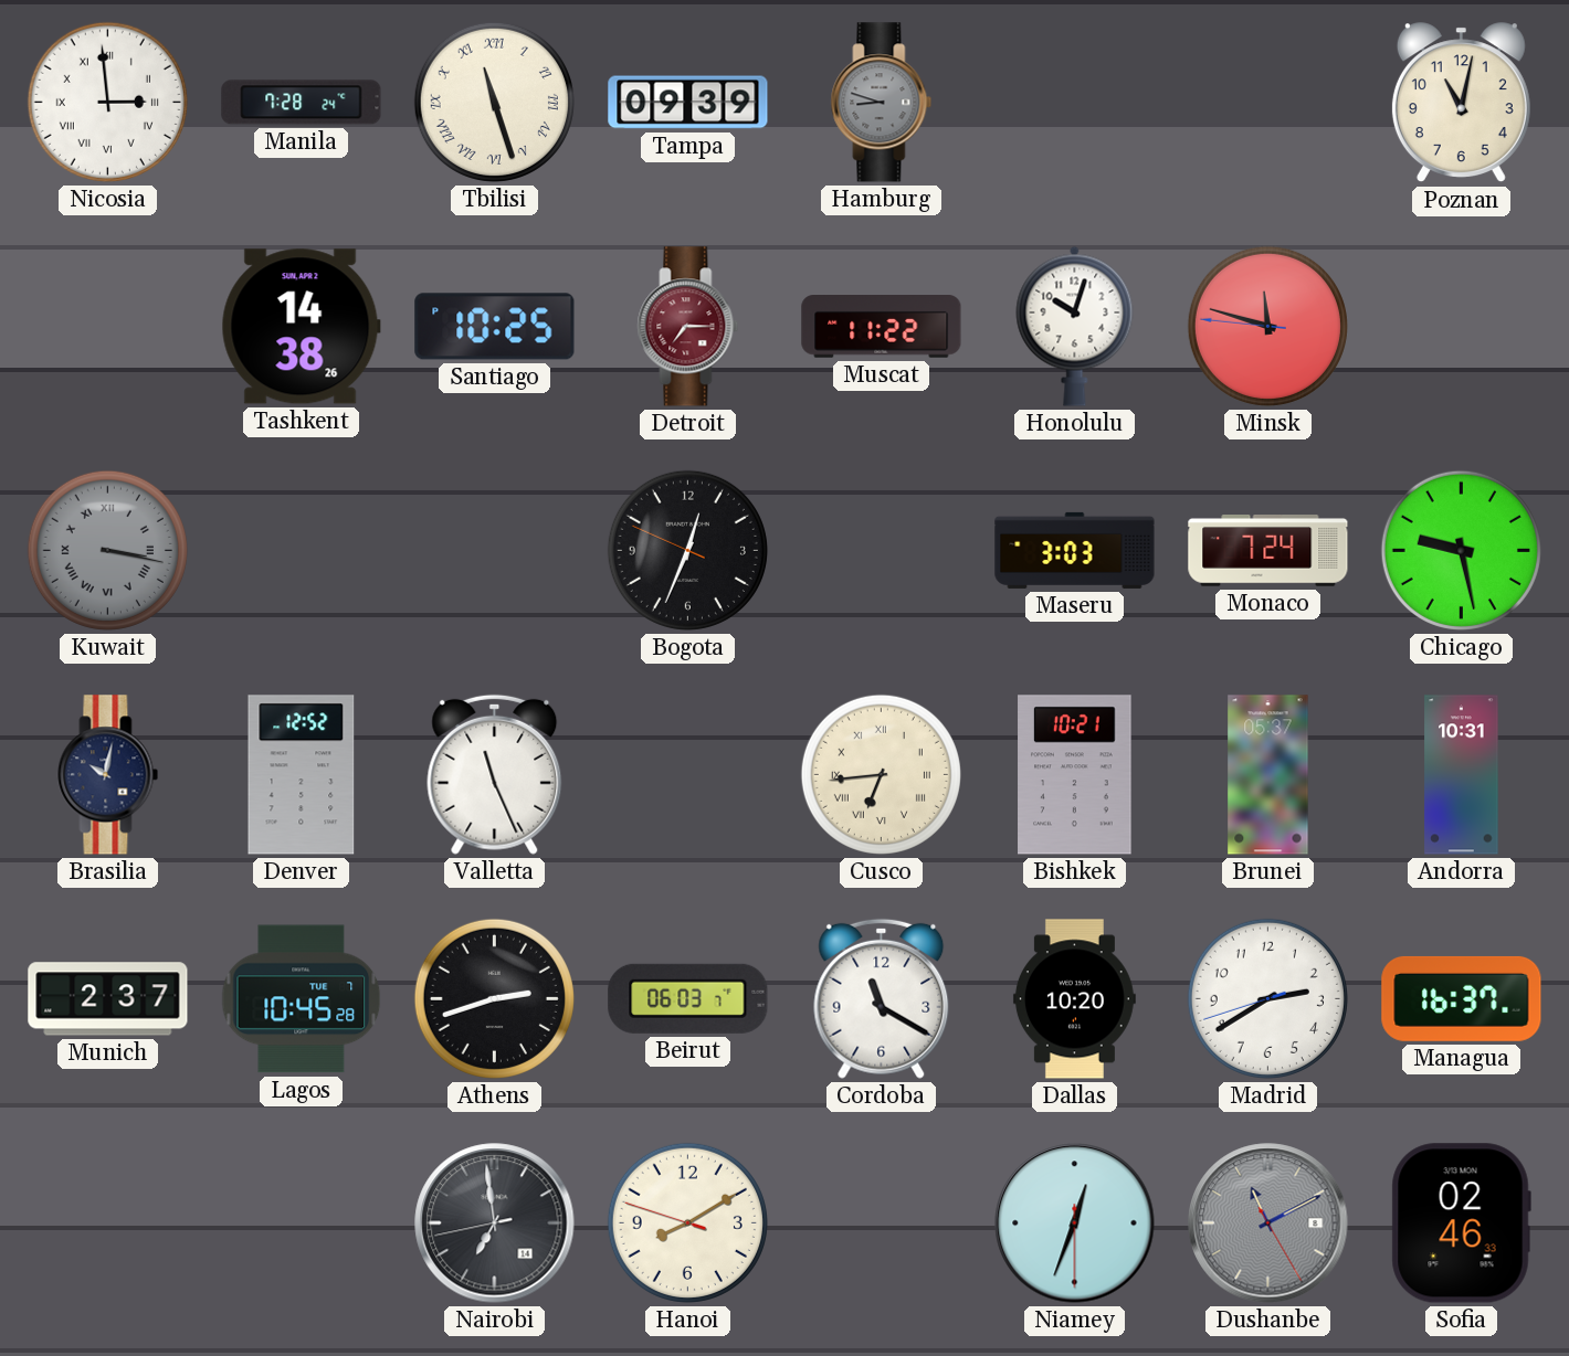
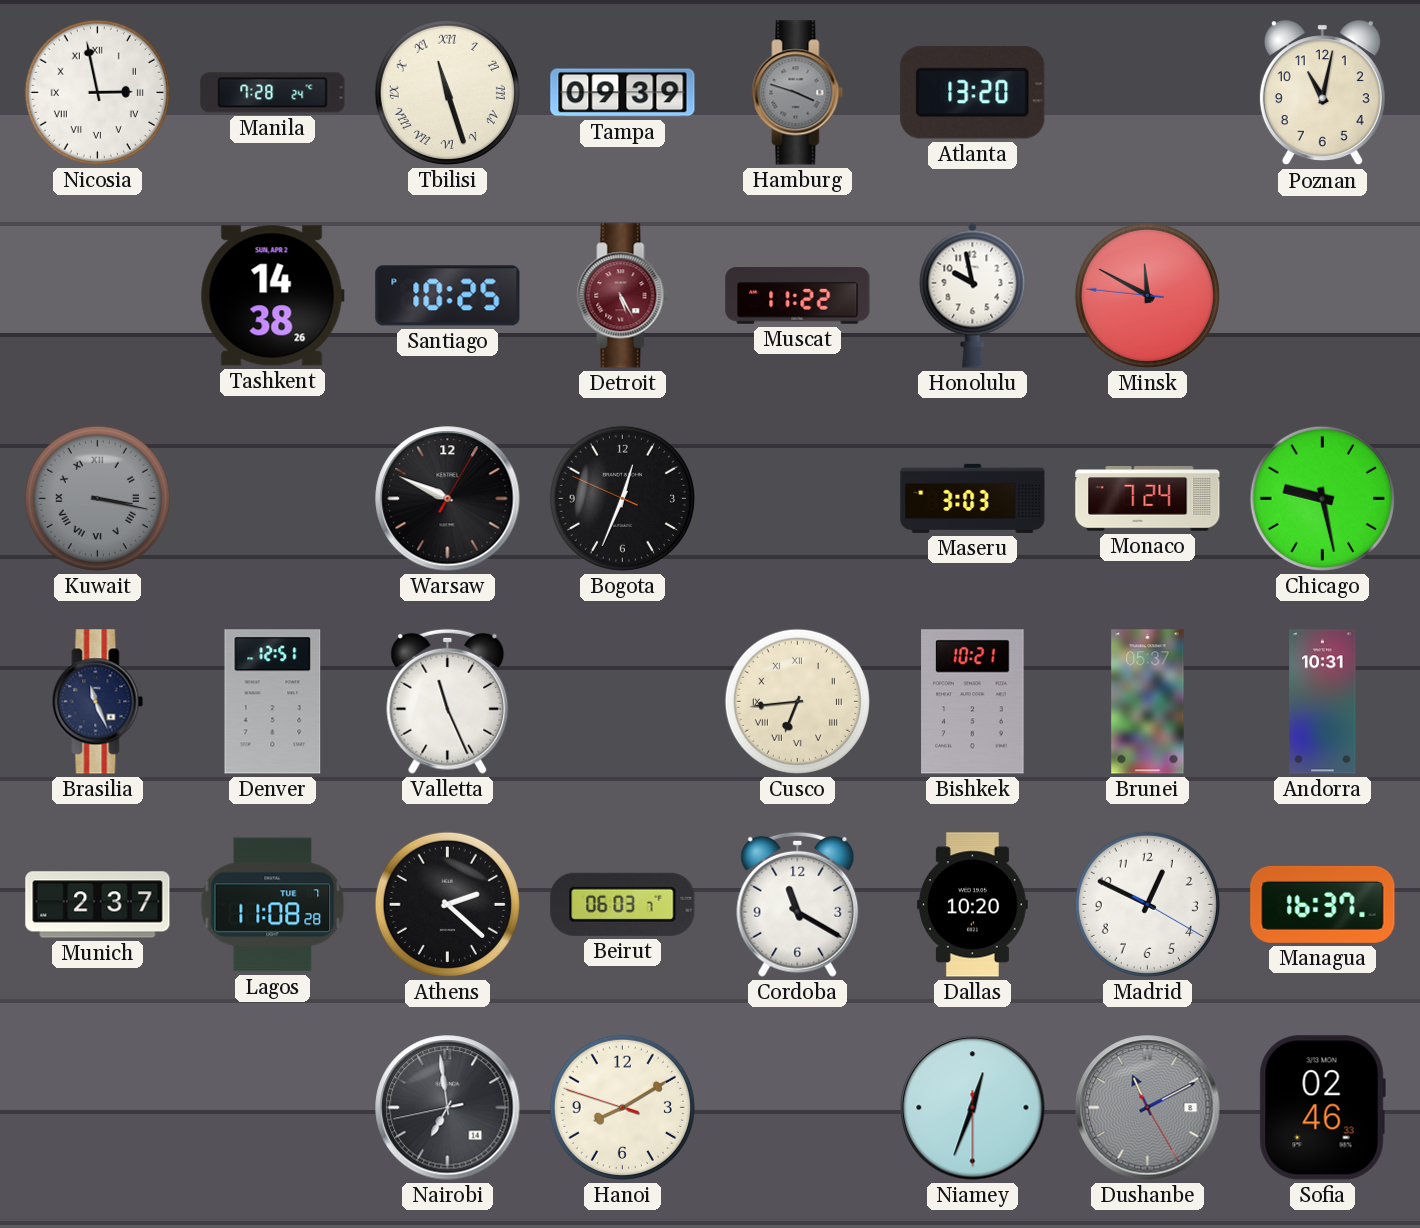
Nicosia: 2:59 -> 2:58
Hamburg: 8:48 -> 3:48
Atlanta: none -> 13:20
Detroit: 7:15 -> 5:25
Honolulu: 10:03 -> 9:58
Minsk: 11:47 -> 11:49
Warsaw: none -> 9:49
Brasilia: 10:02 -> 11:26
Denver: 12:52 -> 12:51
Lagos: 10:45 -> 11:08
Athens: 2:42 -> 2:22
Madrid: 2:39 -> 12:49
